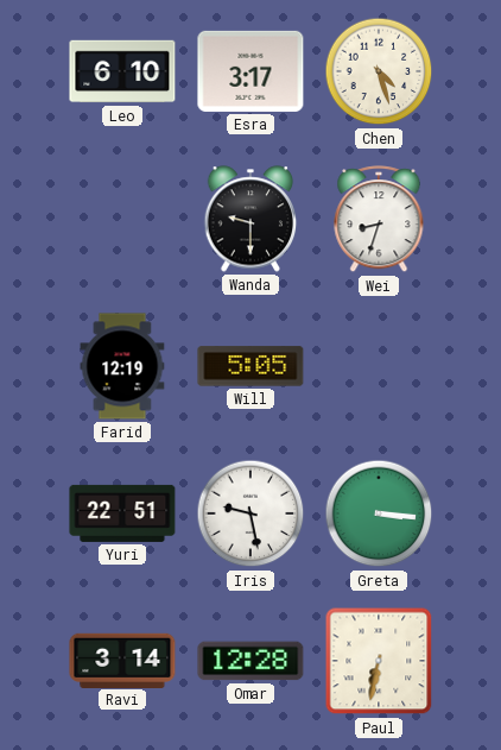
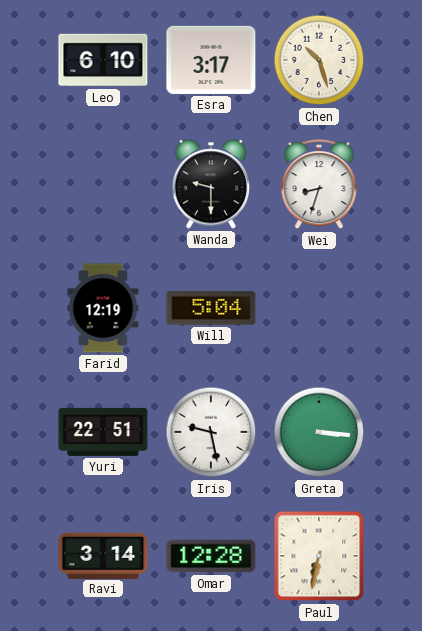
Chen: 4:27 -> 10:27
Will: 5:05 -> 5:04
